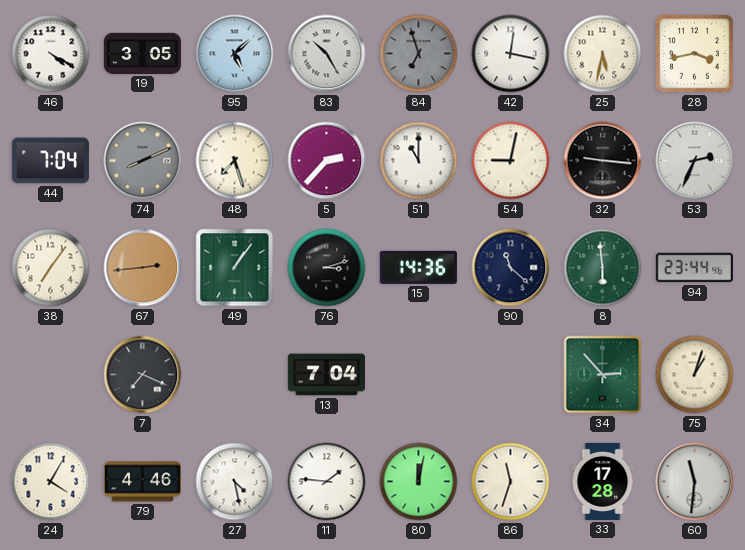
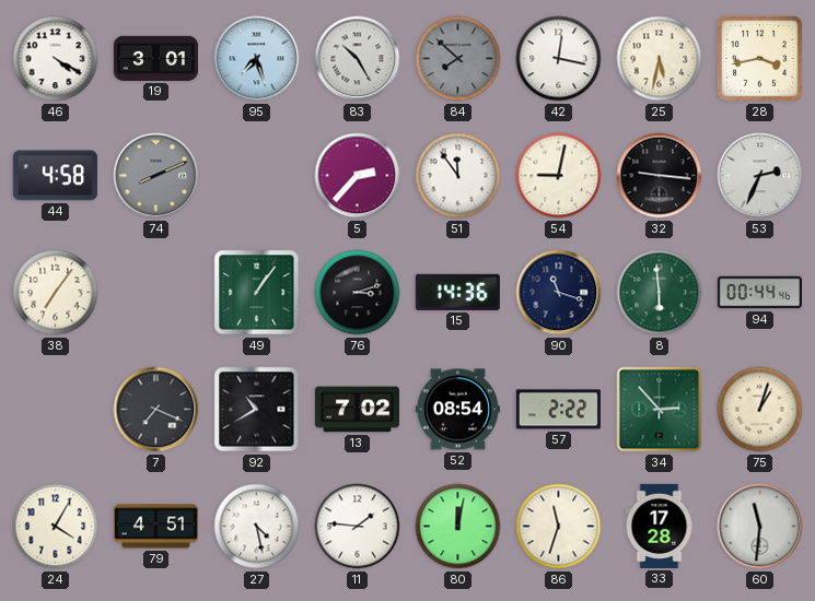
19: 3:05 -> 3:01
95: 5:08 -> 7:27
84: 6:57 -> 7:52
44: 7:04 -> 4:58
48: 7:27 -> none
51: 11:00 -> 11:54
67: 2:44 -> none
90: 11:22 -> 11:18
94: 23:44 -> 00:44
92: none -> 10:40
13: 7:04 -> 7:02
52: none -> 08:54
57: none -> 2:22
79: 4:46 -> 4:51
